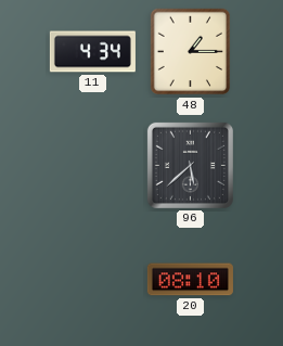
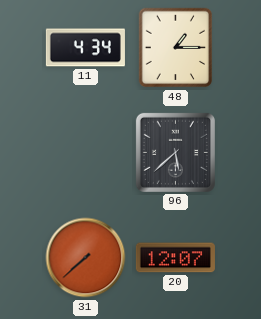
31: none -> 7:38
20: 08:10 -> 12:07
